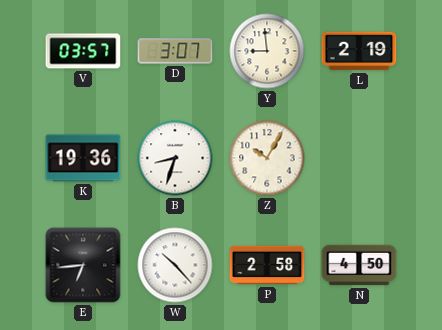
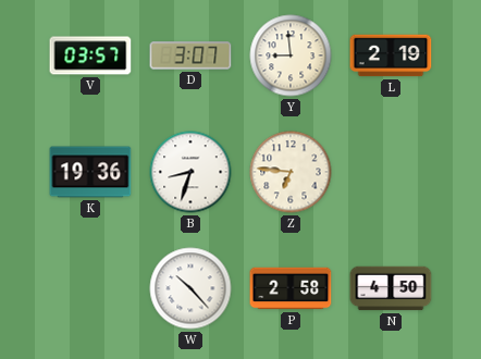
Z: 10:05 -> 6:46
E: 6:44 -> none
